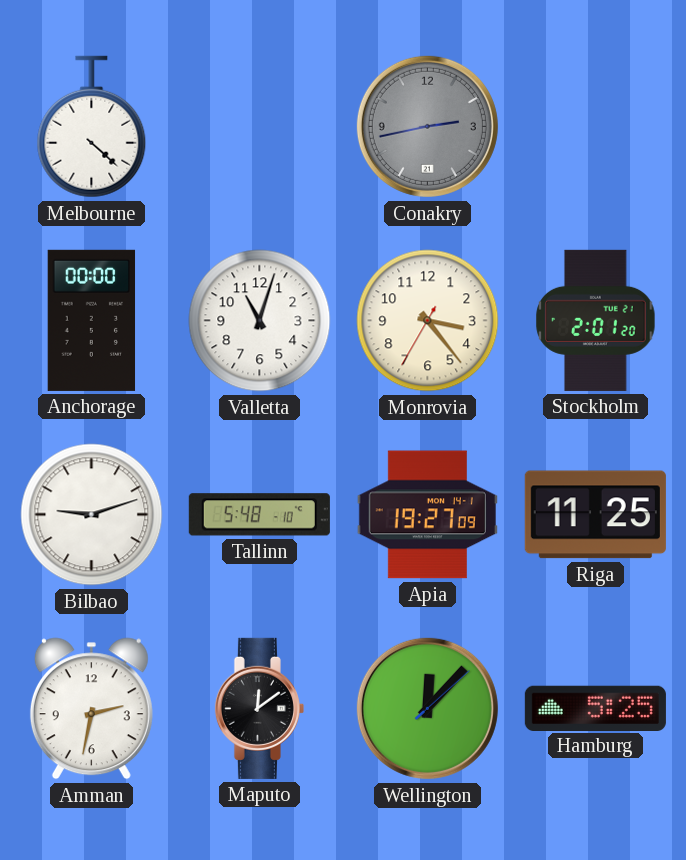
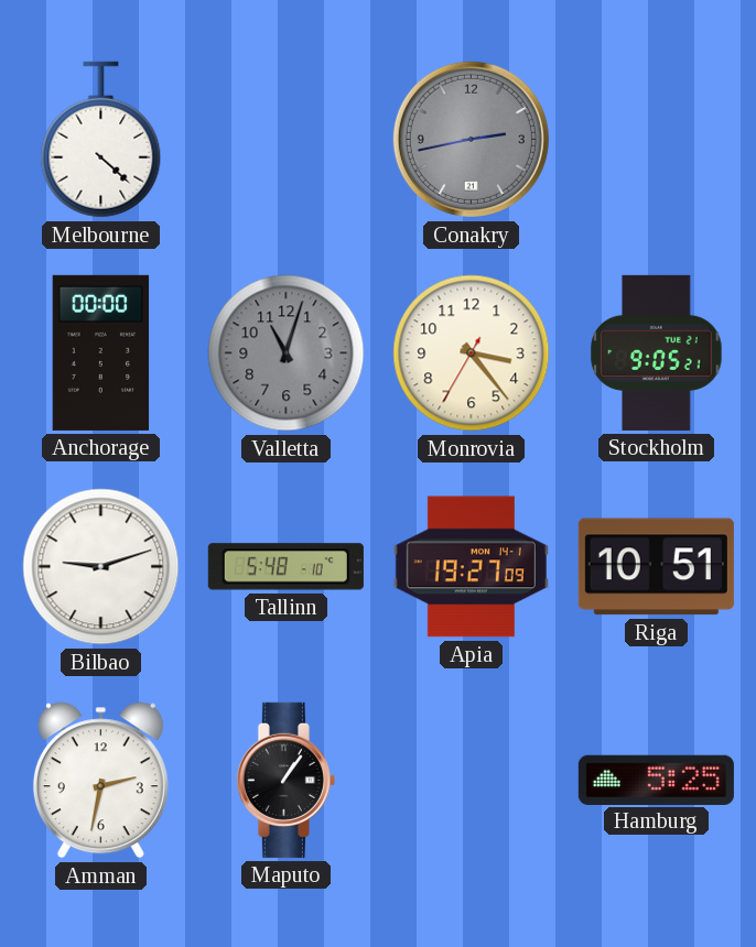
Valletta dial: white -> grey
Stockholm: 2:01 -> 9:05
Riga: 11:25 -> 10:51
Maputo: 12:09 -> 1:06
Wellington: 12:07 -> none
